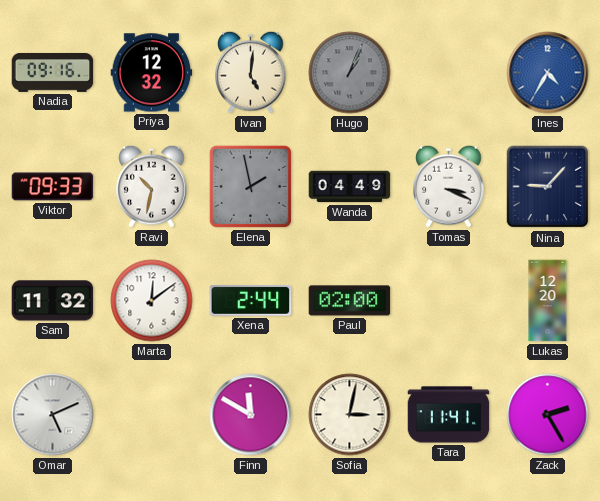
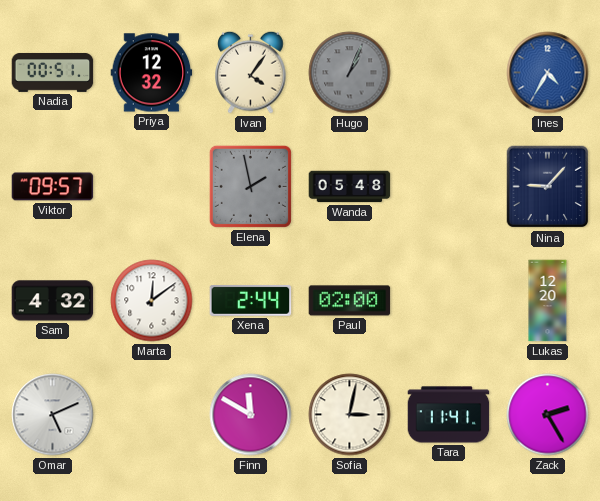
Nadia: 09:16 -> 00:51
Ivan: 5:01 -> 4:06
Viktor: 09:33 -> 09:57
Ravi: 10:32 -> none
Wanda: 04:49 -> 05:48
Tomas: 3:19 -> none
Sam: 11:32 -> 4:32
